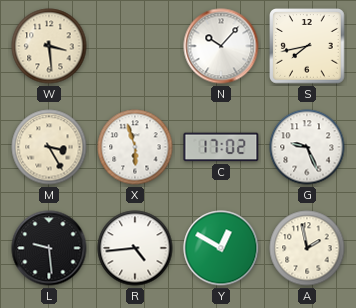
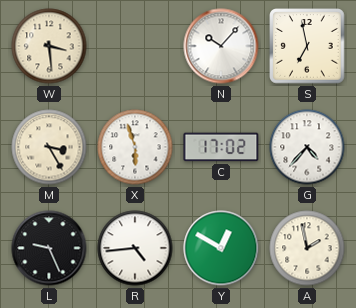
S: 7:43 -> 6:58
G: 9:26 -> 4:37
L: 9:29 -> 9:26
